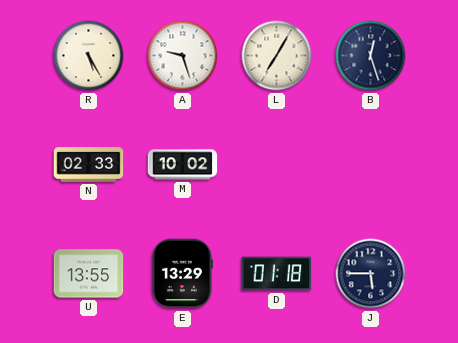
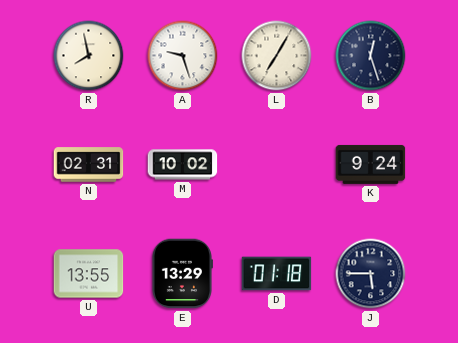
R: 5:25 -> 7:58
N: 02:33 -> 02:31
K: none -> 9:24
